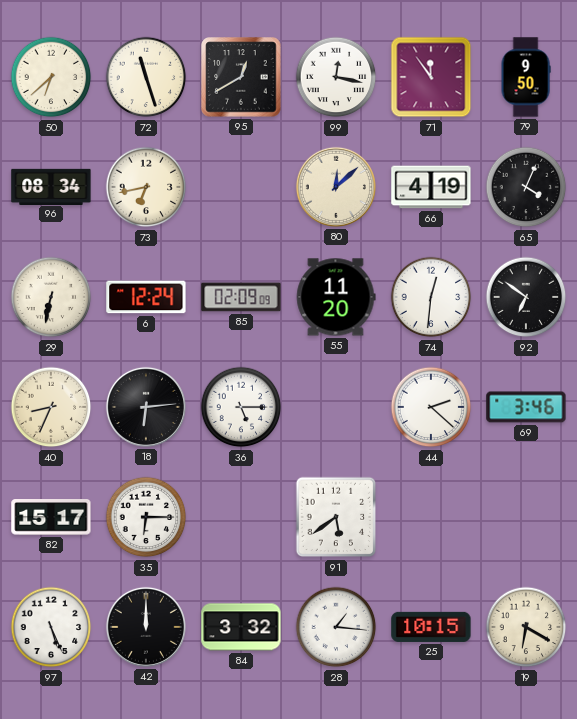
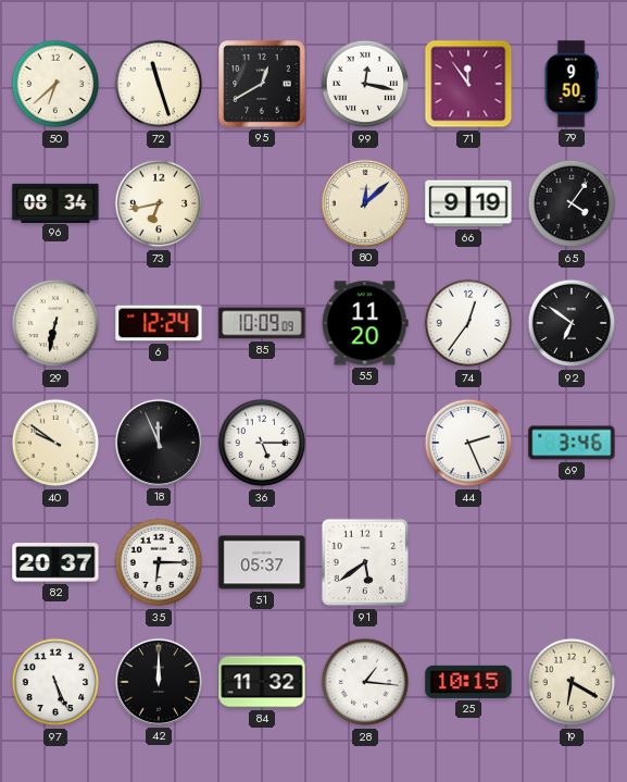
66: 4:19 -> 9:19
65: 4:04 -> 4:06
85: 02:09 -> 10:09
74: 12:31 -> 12:36
40: 8:34 -> 9:51
18: 6:14 -> 11:56
44: 2:22 -> 2:26
82: 15:17 -> 20:37
51: none -> 05:37
84: 3:32 -> 11:32
